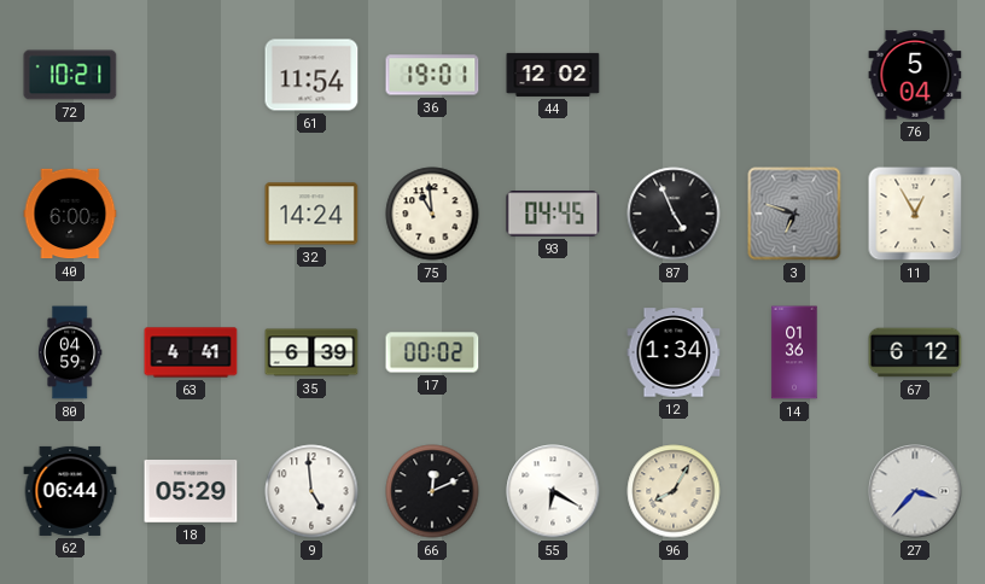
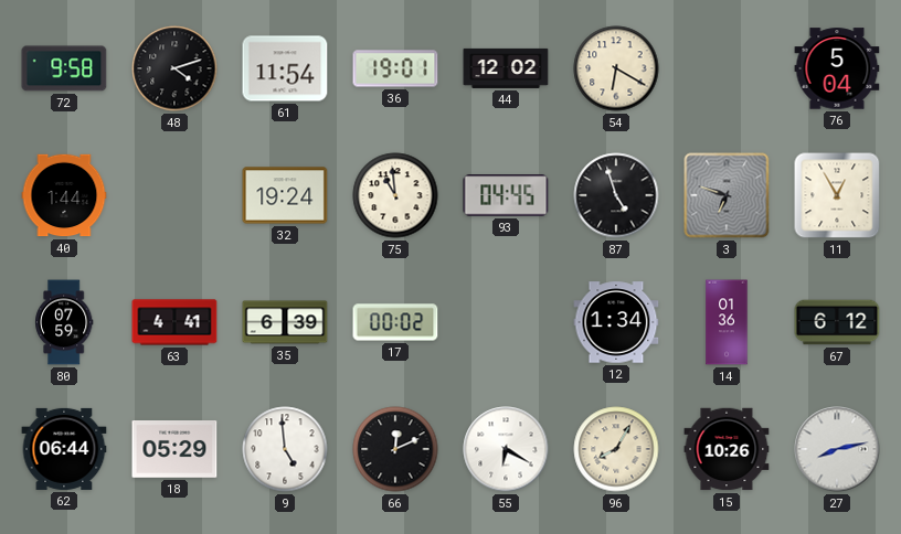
72: 10:21 -> 9:58
48: none -> 4:12
54: none -> 6:20
40: 6:00 -> 1:44
32: 14:24 -> 19:24
87: 4:56 -> 4:57
80: 04:59 -> 07:59
15: none -> 10:26
27: 3:37 -> 8:13
